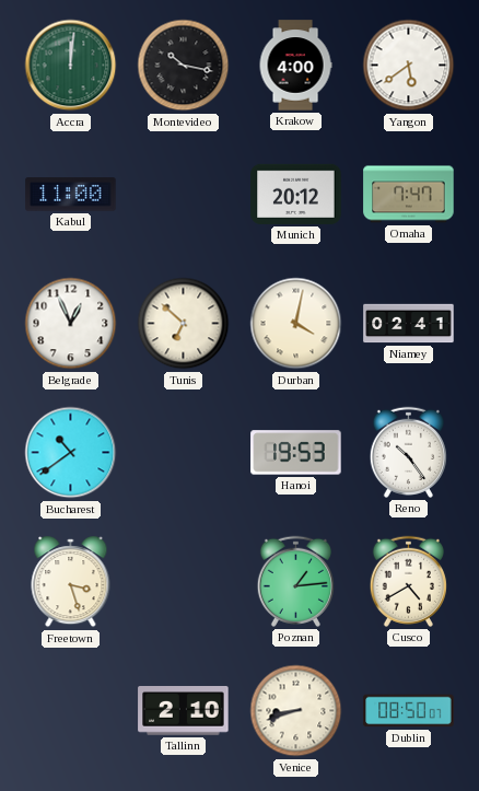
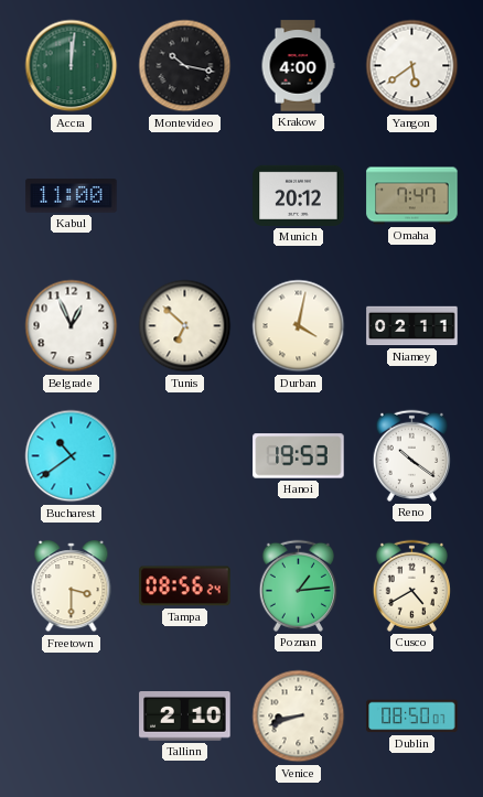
Niamey: 02:41 -> 02:11
Reno: 10:24 -> 10:21
Freetown: 3:27 -> 3:30
Tampa: none -> 08:56
